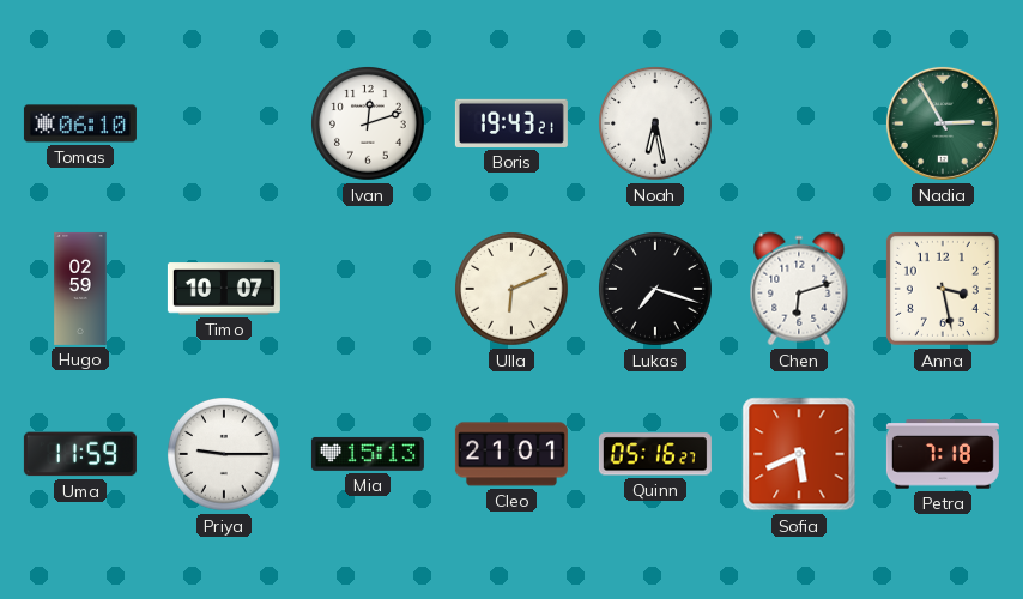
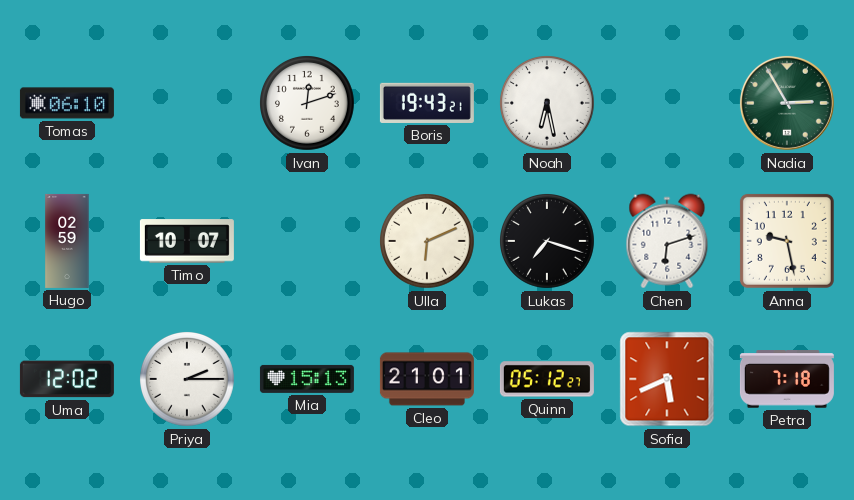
Anna: 3:28 -> 9:28
Uma: 11:59 -> 12:02
Priya: 9:15 -> 2:15
Quinn: 05:16 -> 05:12
